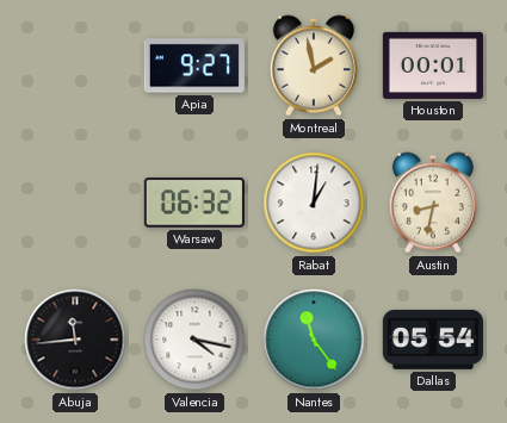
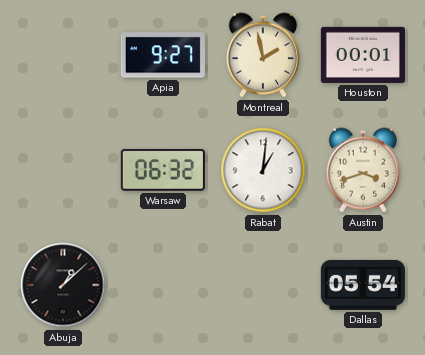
Austin: 8:32 -> 3:42
Abuja: 11:44 -> 1:08
Valencia: 4:17 -> none
Nantes: 11:24 -> none
